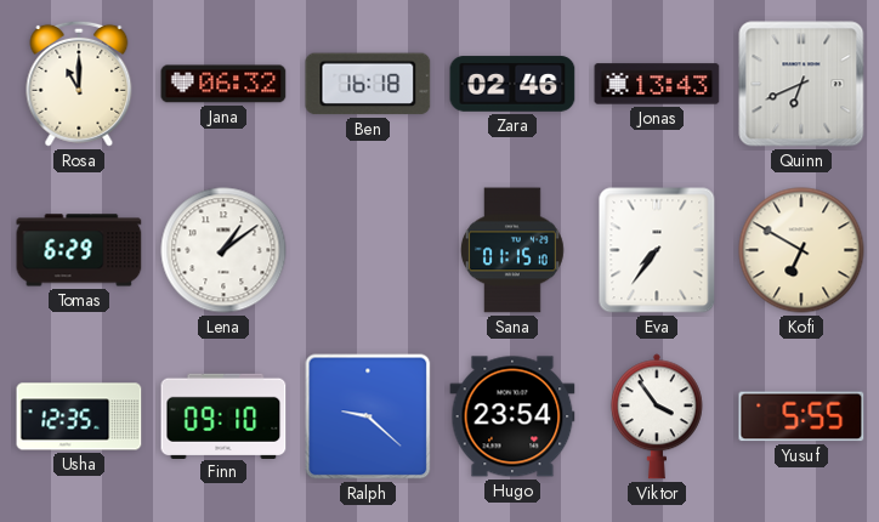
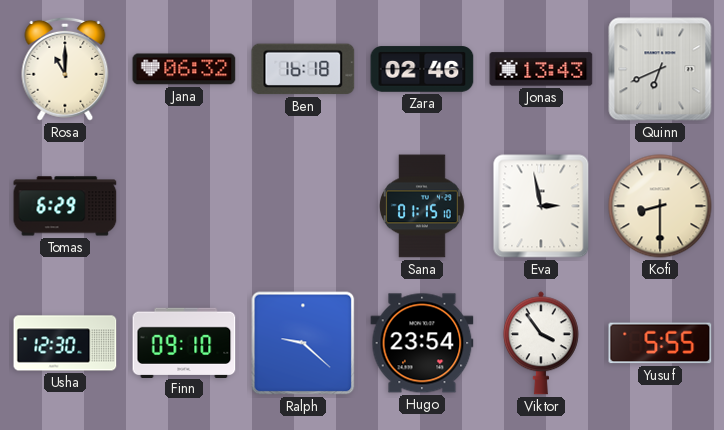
Lena: 1:09 -> none
Eva: 7:36 -> 2:58
Kofi: 6:50 -> 8:30
Usha: 12:35 -> 12:30
